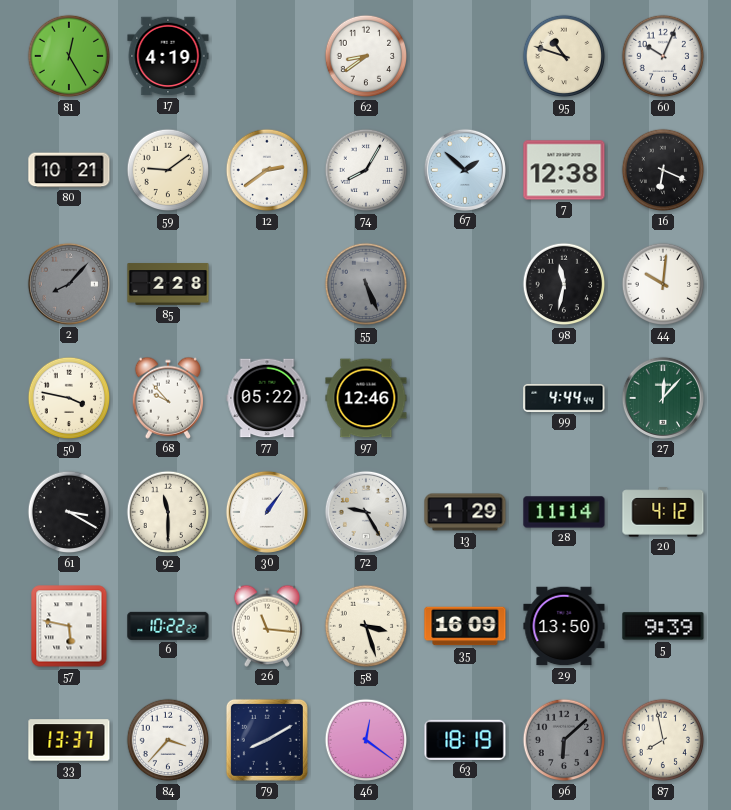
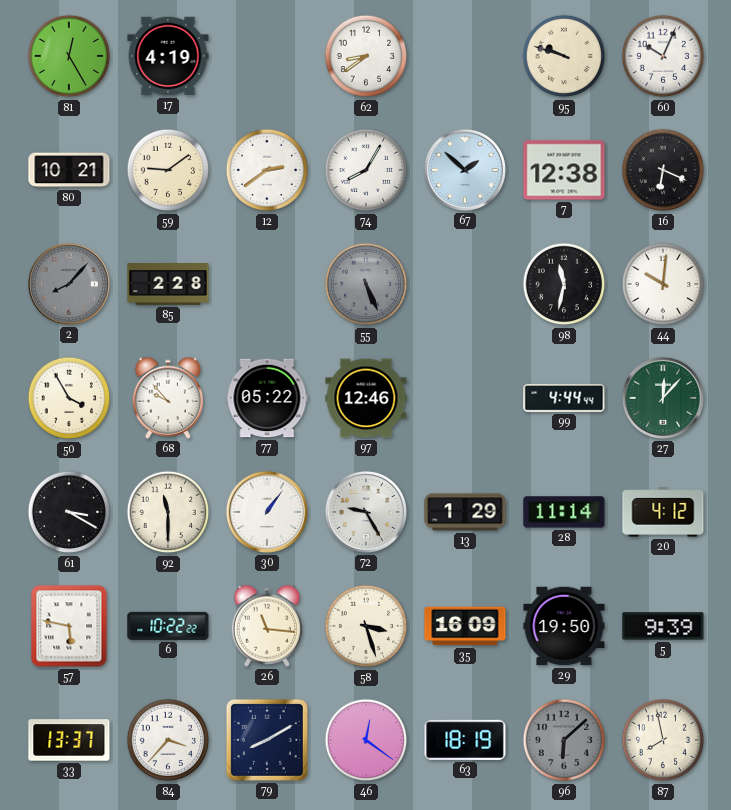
95: 10:48 -> 9:48
50: 3:47 -> 3:55
29: 13:50 -> 19:50
